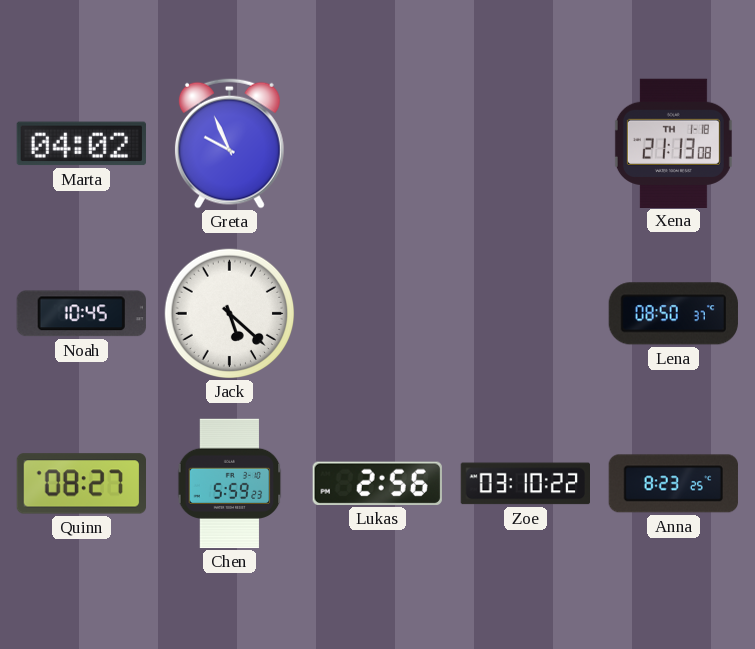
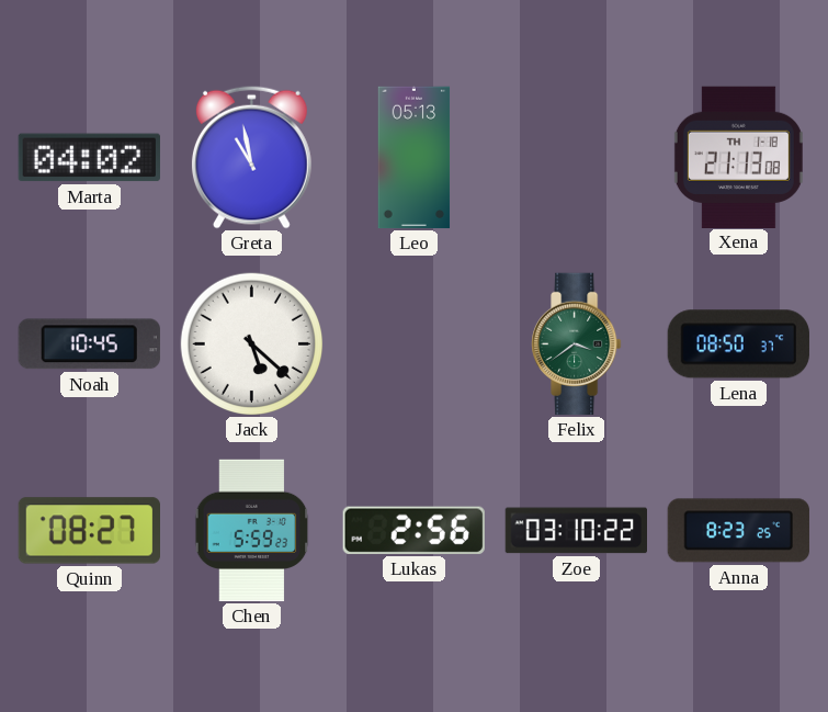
Greta: 9:56 -> 10:58
Leo: none -> 05:13
Felix: none -> 3:39
